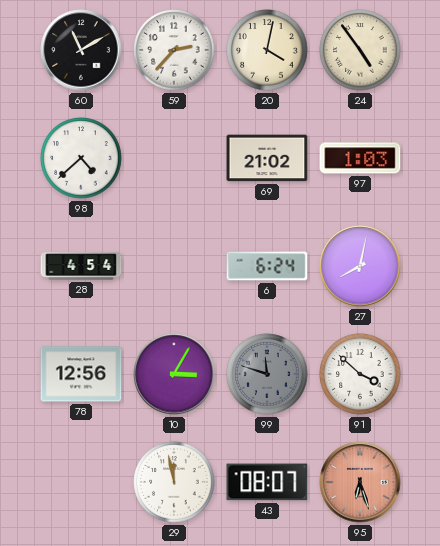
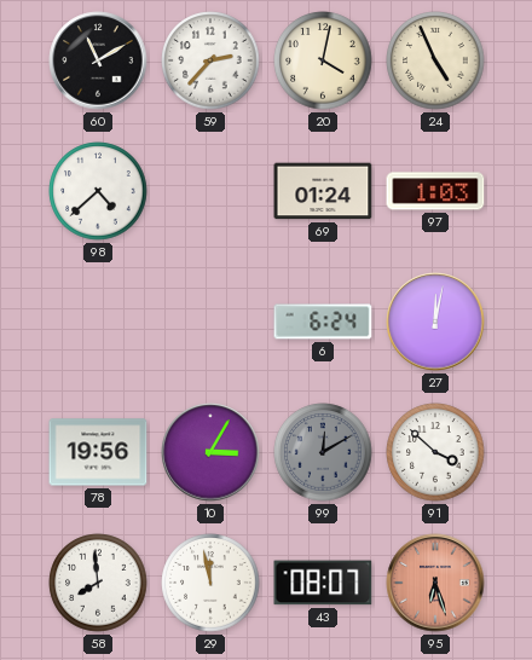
24: 4:54 -> 4:56
69: 21:02 -> 01:24
28: 4:54 -> none
27: 8:02 -> 12:02
78: 12:56 -> 19:56
99: 11:48 -> 12:10
58: none -> 7:59
